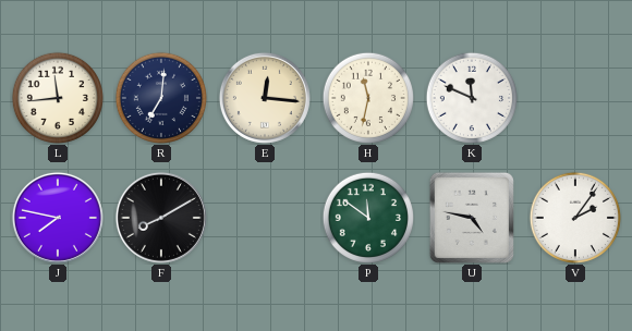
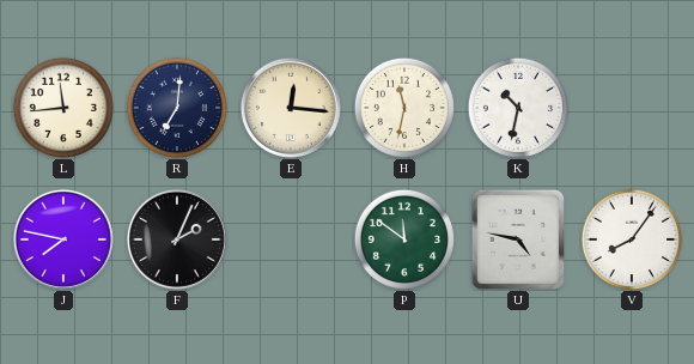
K: 11:49 -> 10:32
F: 8:10 -> 2:04
V: 2:06 -> 8:06
